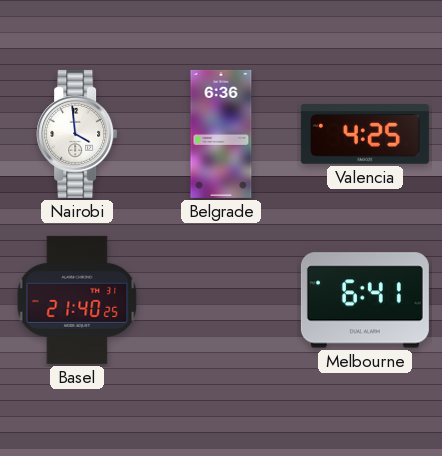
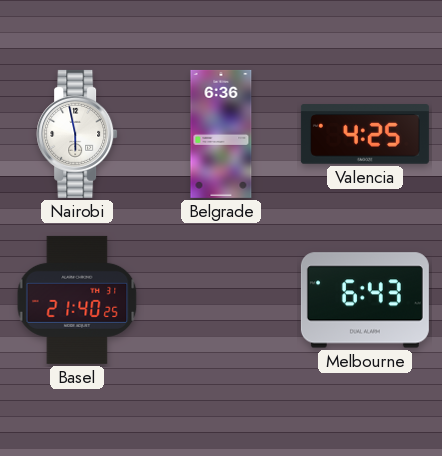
Nairobi: 3:59 -> 5:58
Melbourne: 6:41 -> 6:43
